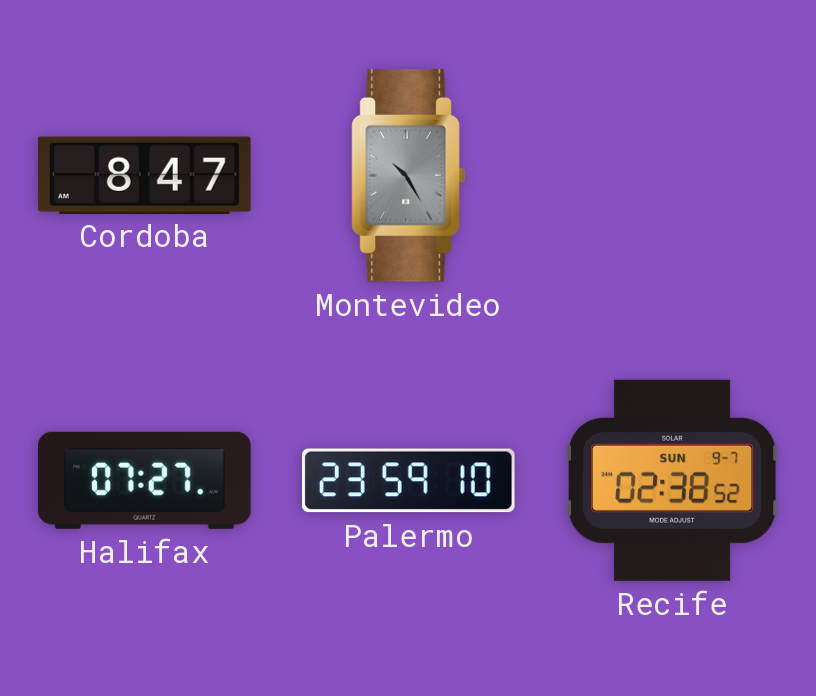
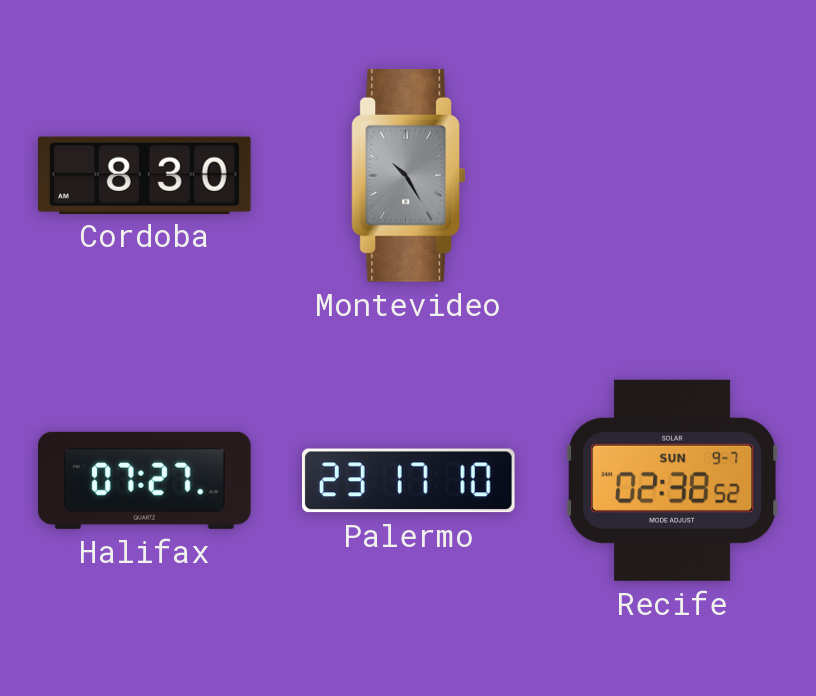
Cordoba: 8:47 -> 8:30
Palermo: 23:59 -> 23:17
